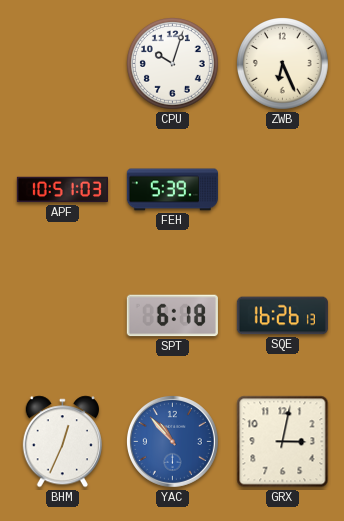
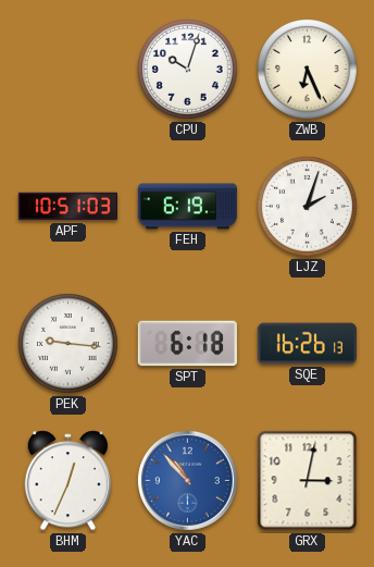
FEH: 5:39 -> 6:19
LJZ: none -> 2:03
PEK: none -> 9:16
